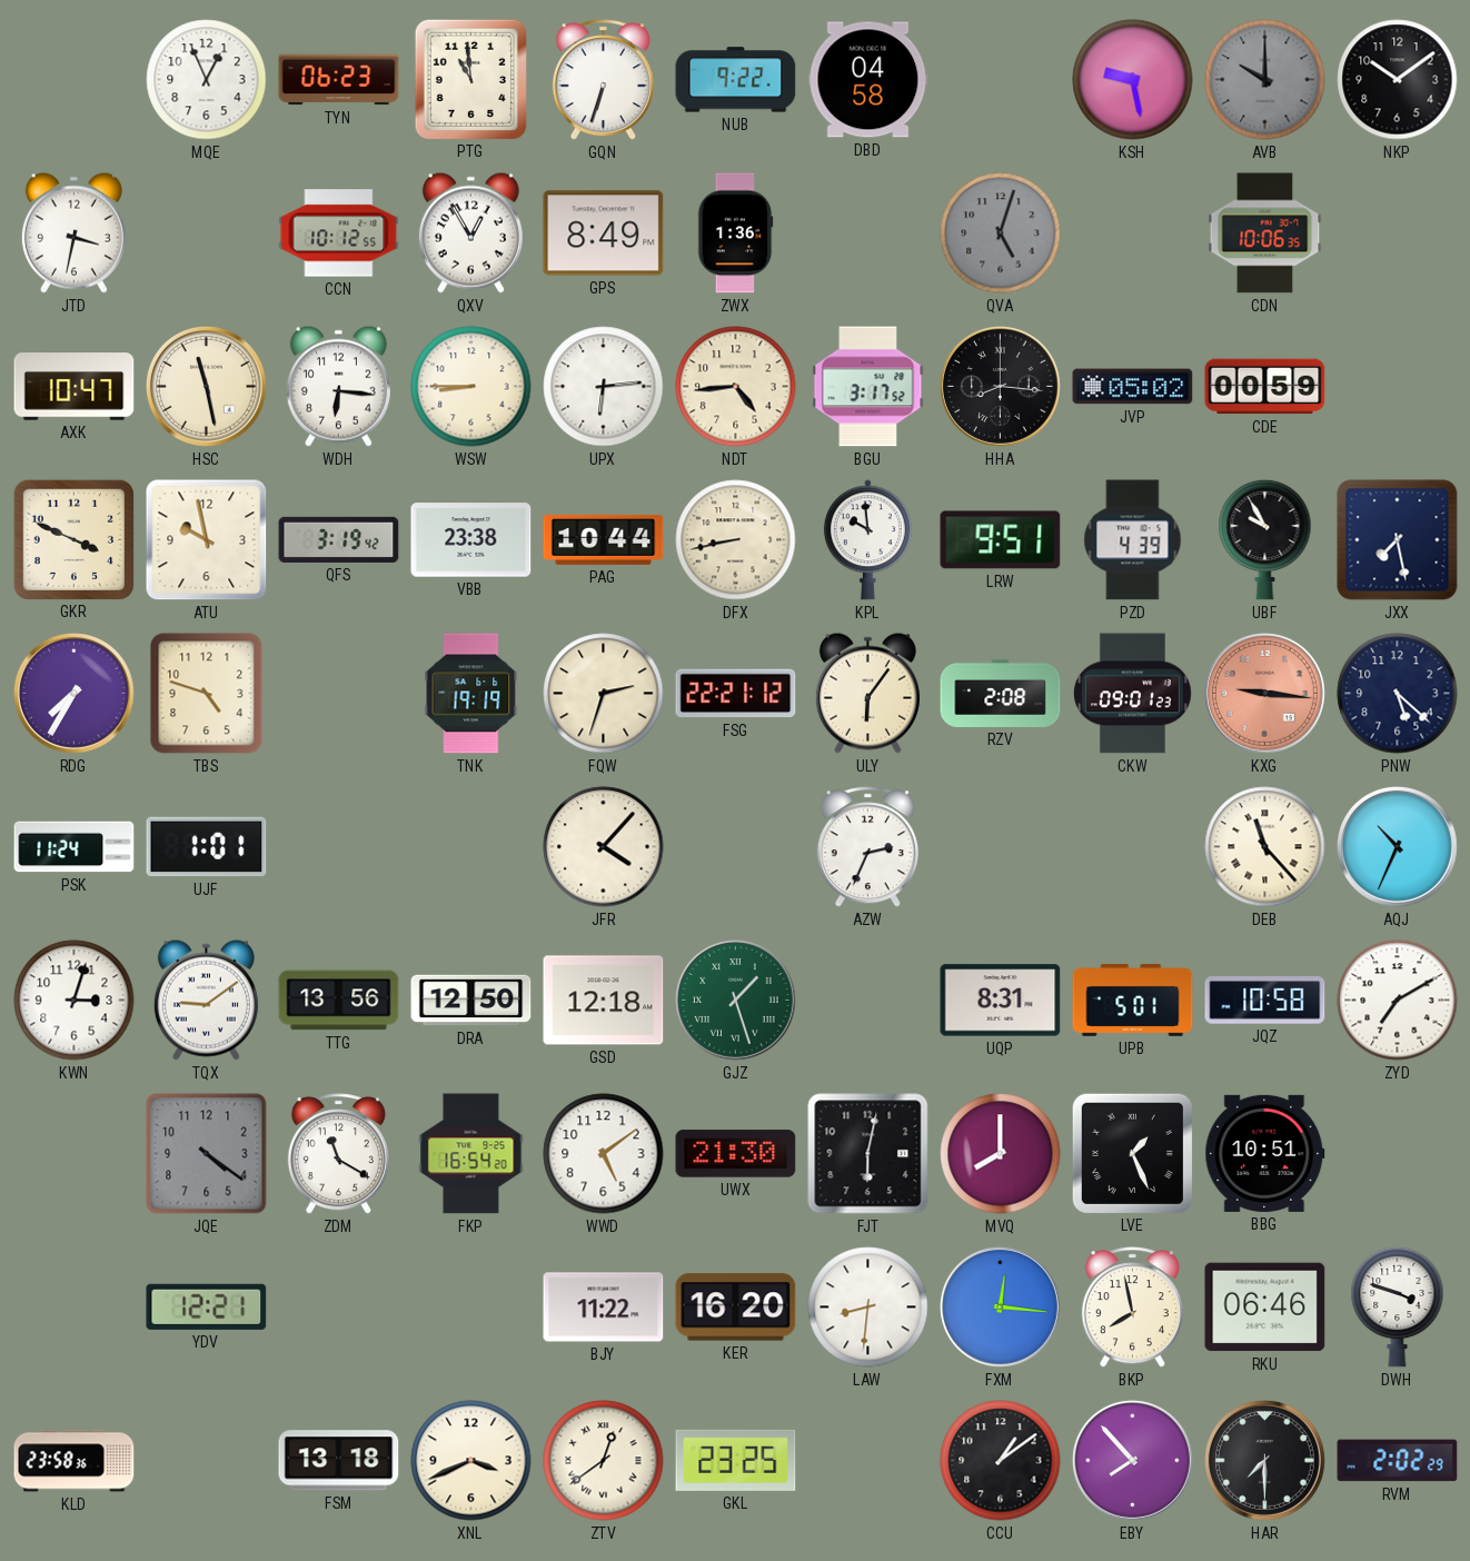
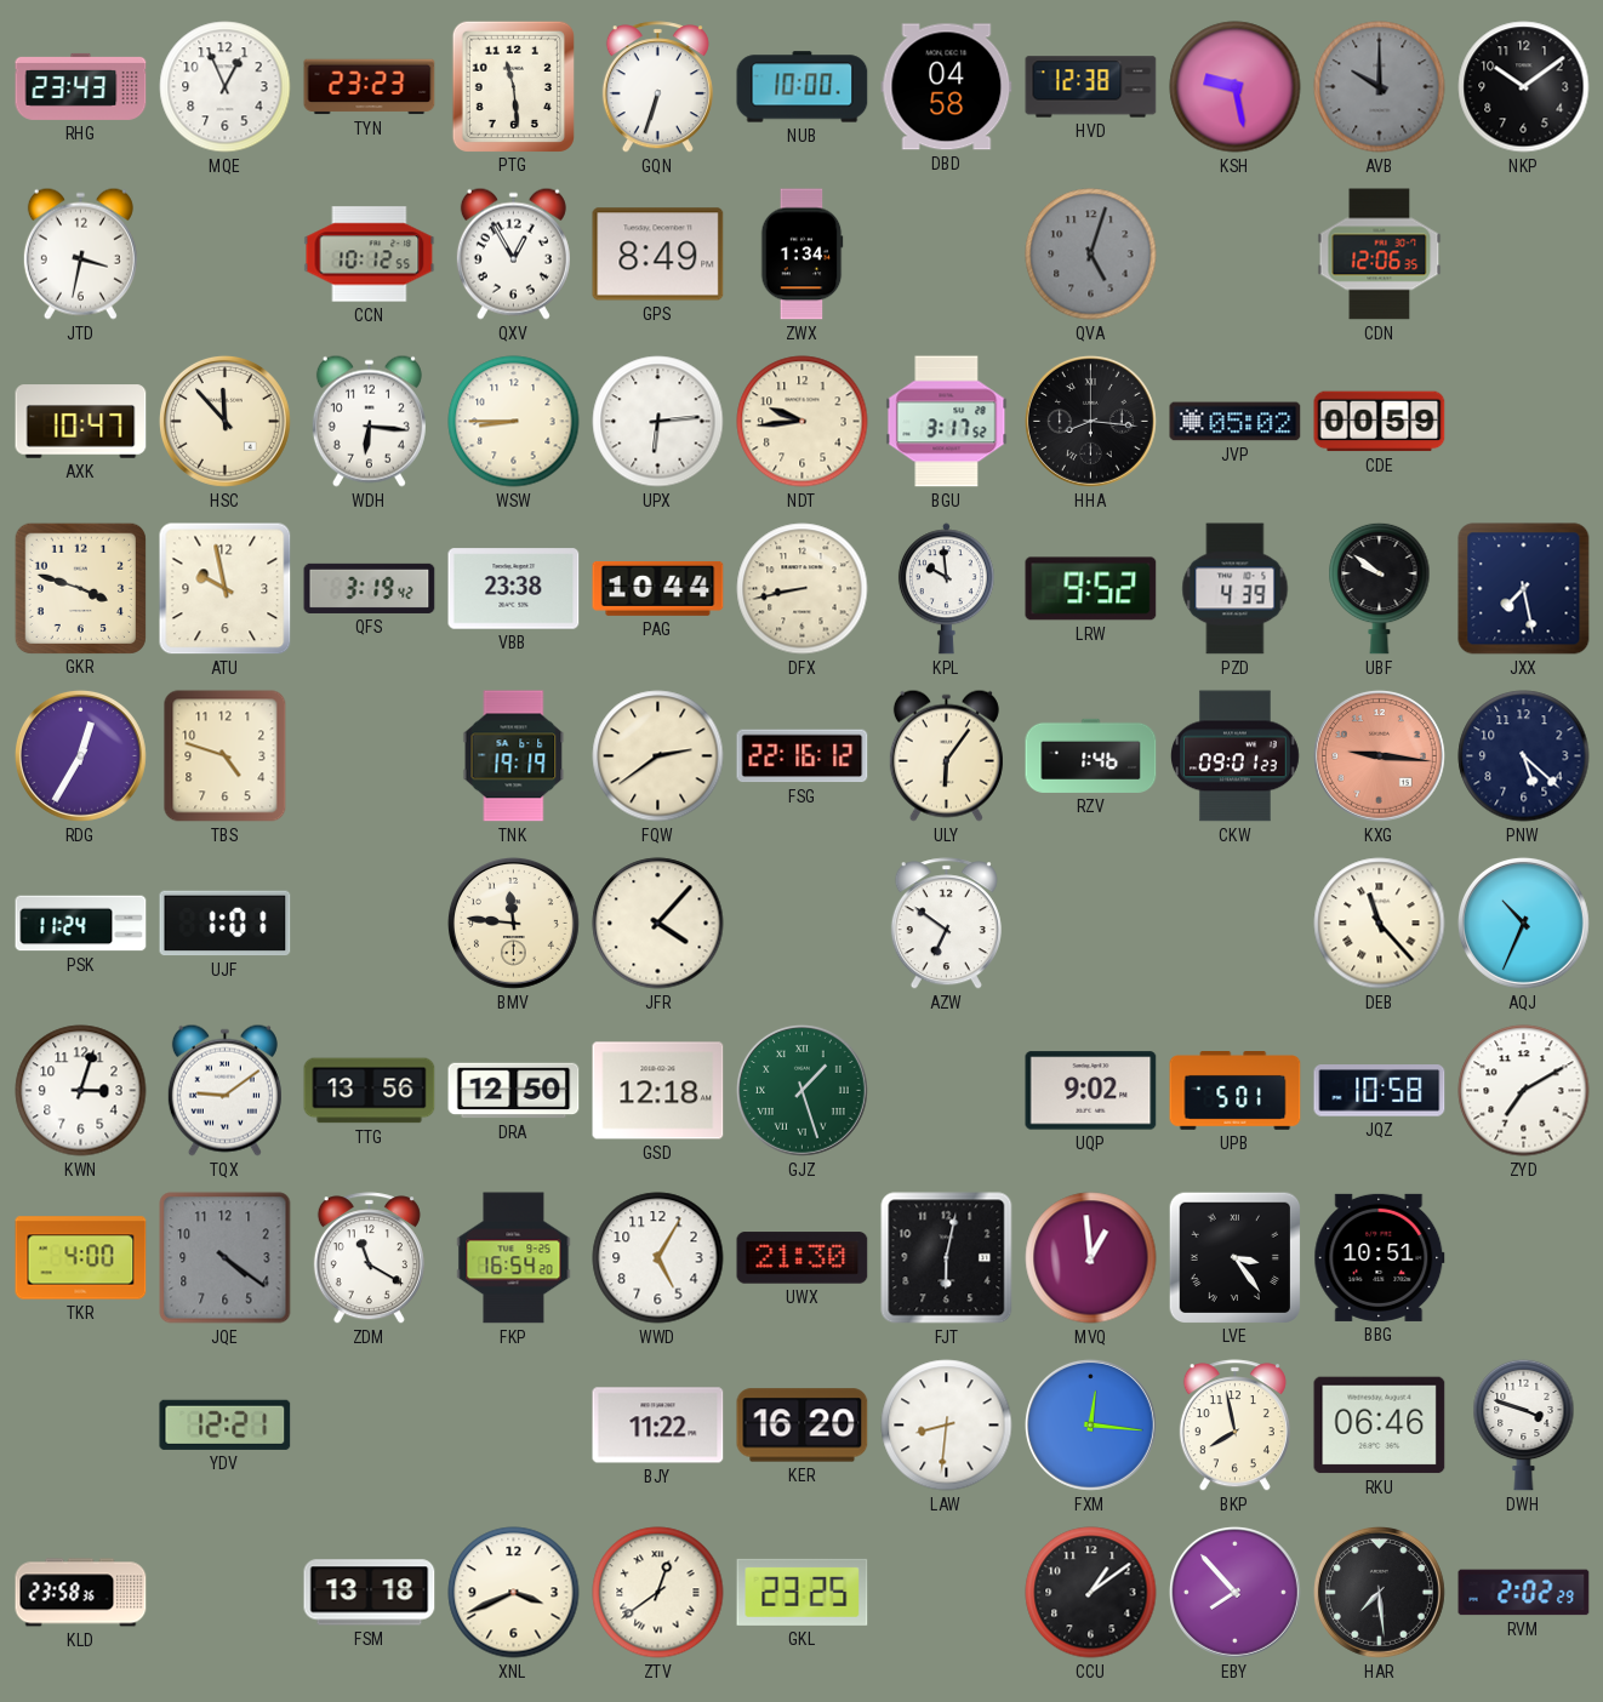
RHG: none -> 23:43
TYN: 06:23 -> 23:23
PTG: 10:59 -> 11:29
NUB: 9:22 -> 10:00
HVD: none -> 12:38
ZWX: 1:36 -> 1:34
CDN: 10:06 -> 12:06
HSC: 11:28 -> 11:53
NDT: 4:44 -> 9:44
GKR: 3:49 -> 3:48
LRW: 9:51 -> 9:52
UBF: 9:55 -> 9:51
RDG: 7:35 -> 12:35
FQW: 2:33 -> 2:39
FSG: 22:21 -> 22:16
RZV: 2:08 -> 1:46
BMV: none -> 11:46
AZW: 2:34 -> 6:51
UQP: 8:31 -> 9:02
TKR: none -> 4:00
WWD: 5:09 -> 5:05
MVQ: 8:00 -> 12:59
LVE: 1:26 -> 3:24
HAR: 7:30 -> 7:29
